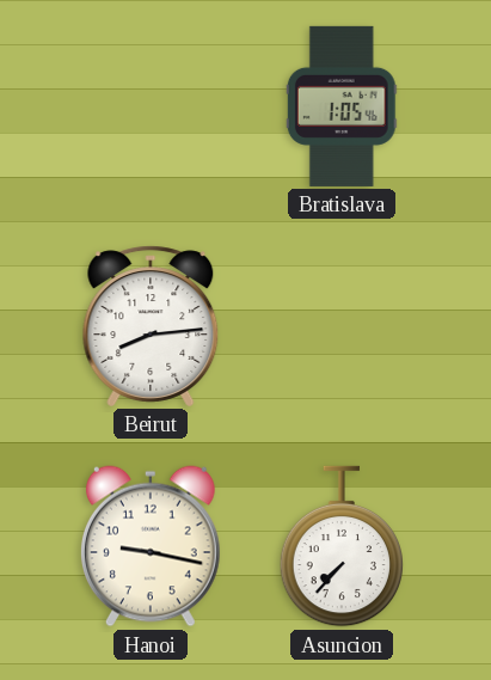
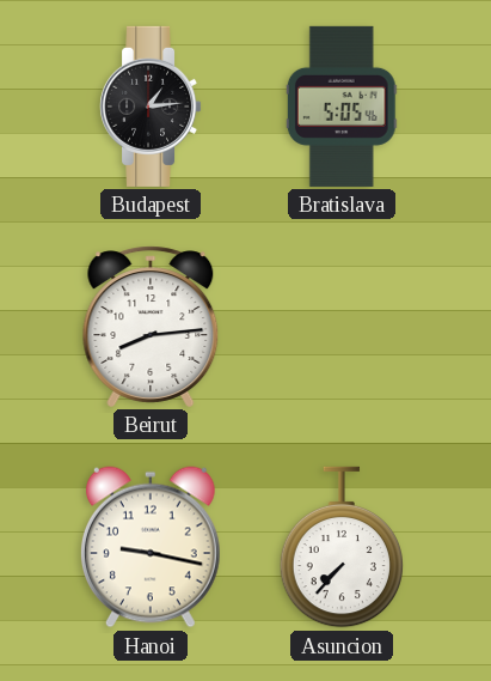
Budapest: none -> 1:14
Bratislava: 1:05 -> 5:05
